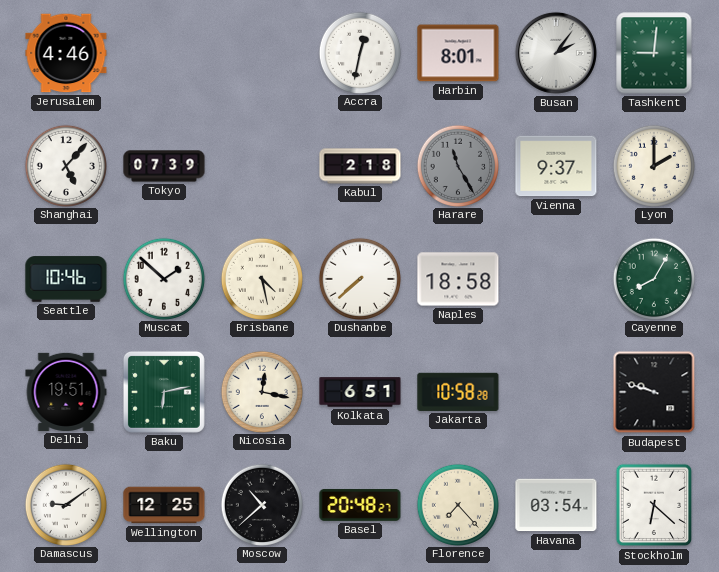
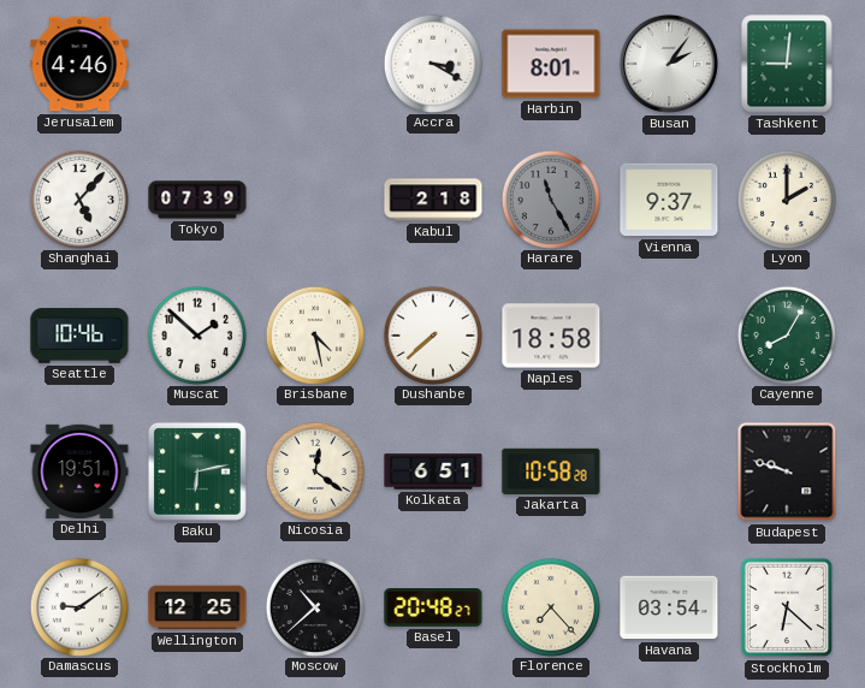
Accra: 12:32 -> 3:20
Nicosia: 12:17 -> 12:21
